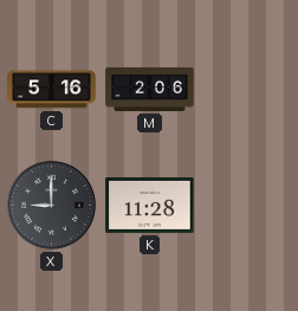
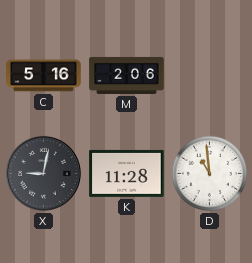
X: 9:00 -> 9:02
D: none -> 10:59
